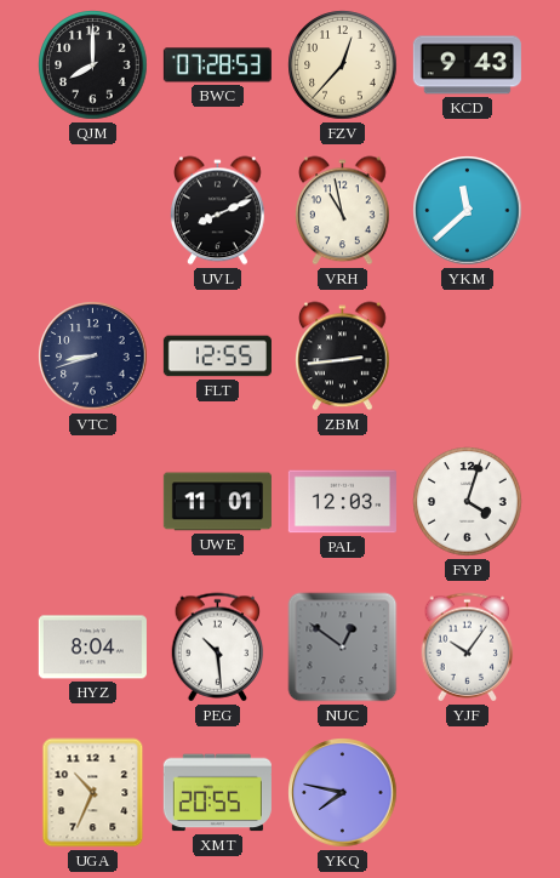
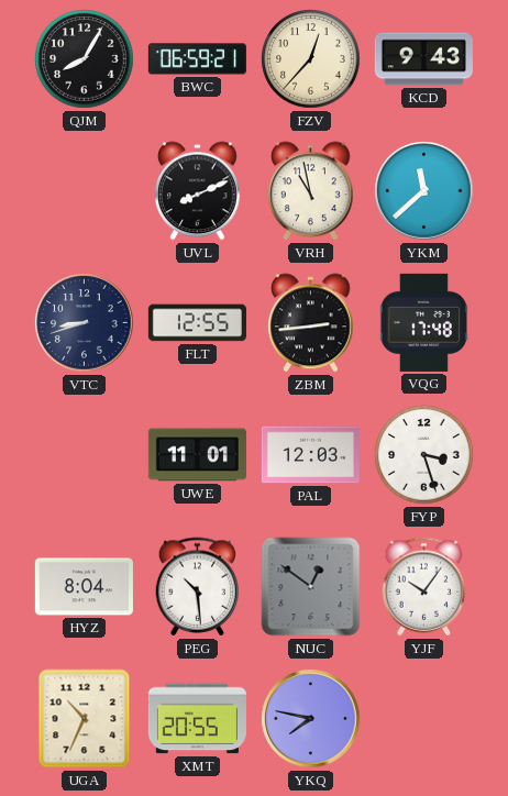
QJM: 8:00 -> 8:05
BWC: 07:28 -> 06:59
VQG: none -> 17:48
FYP: 4:03 -> 3:27
